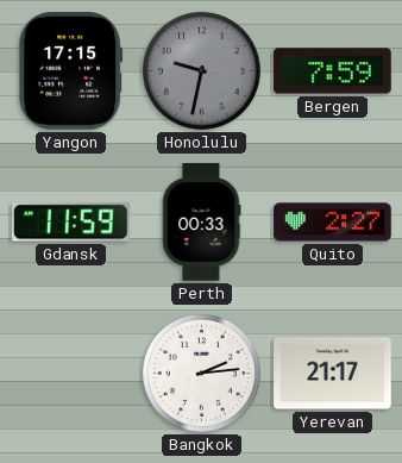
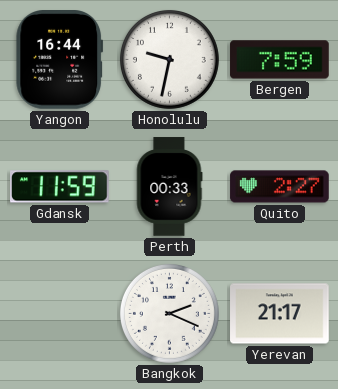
Yangon: 17:15 -> 16:44
Honolulu dial: grey -> white
Bangkok: 2:14 -> 2:19
